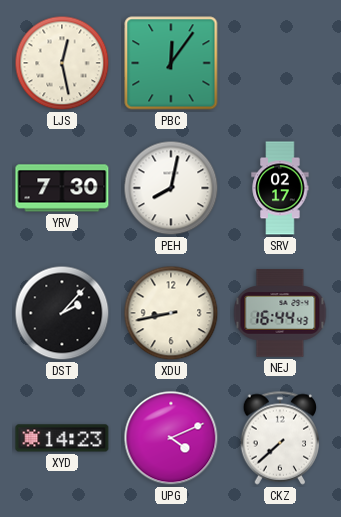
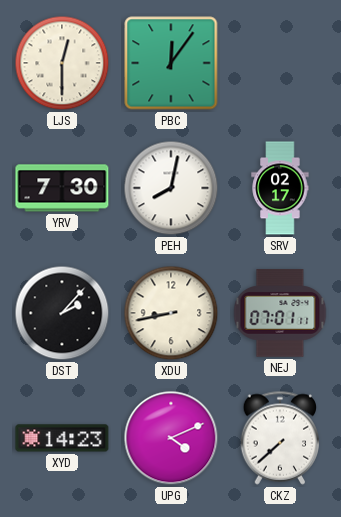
LJS: 12:28 -> 12:30
NEJ: 16:44 -> 07:01
